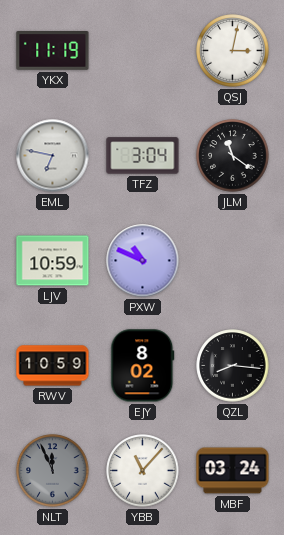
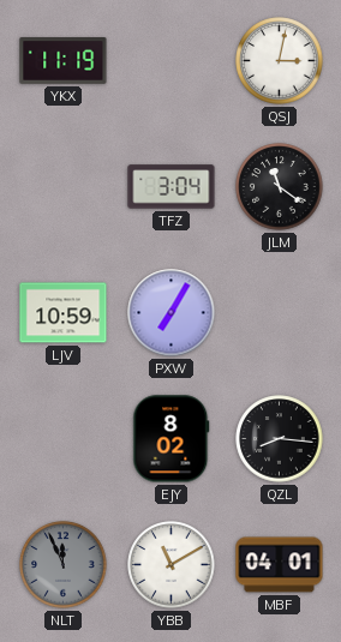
EML: 6:47 -> none
PXW: 10:49 -> 7:05
RWV: 10:59 -> none
YBB: 11:07 -> 11:10
MBF: 03:24 -> 04:01
